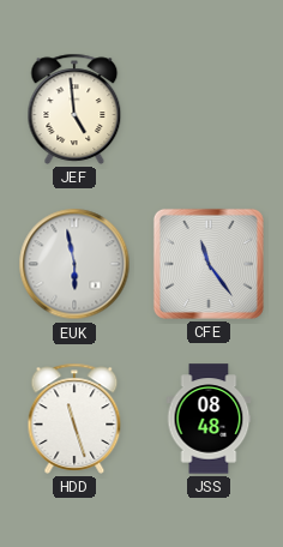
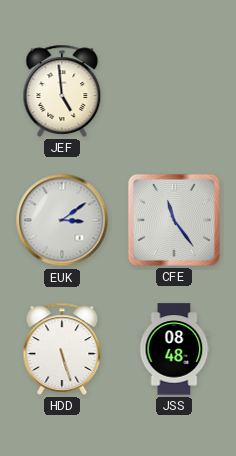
EUK: 5:58 -> 3:09
HDD: 11:27 -> 5:27
